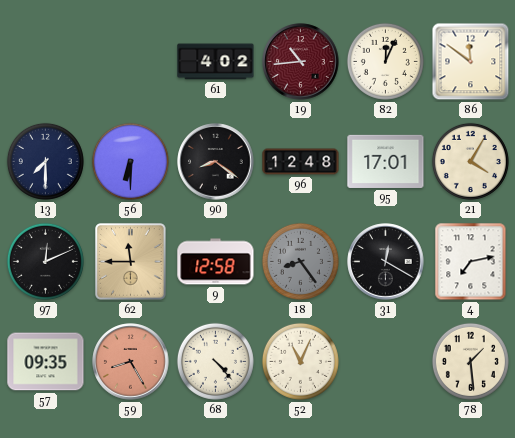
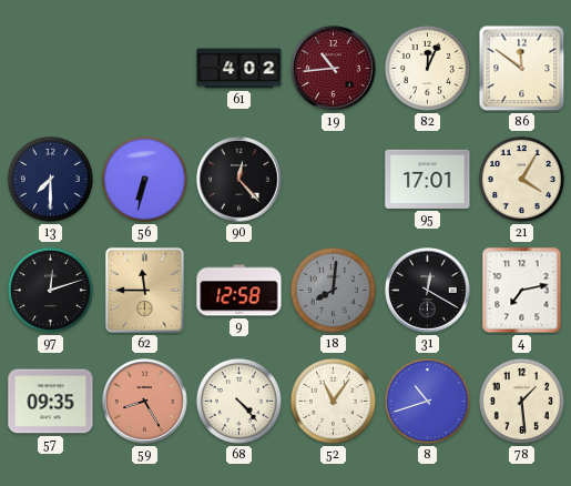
56: 6:30 -> 6:32
90: 8:21 -> 12:23
96: 12:48 -> none
97: 12:11 -> 12:12
18: 8:24 -> 8:01
52: 11:04 -> 11:06
8: none -> 10:42
